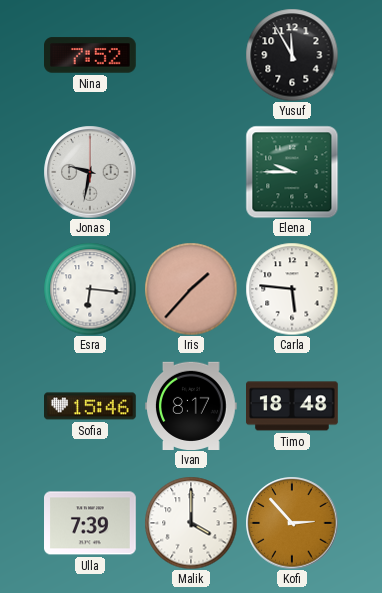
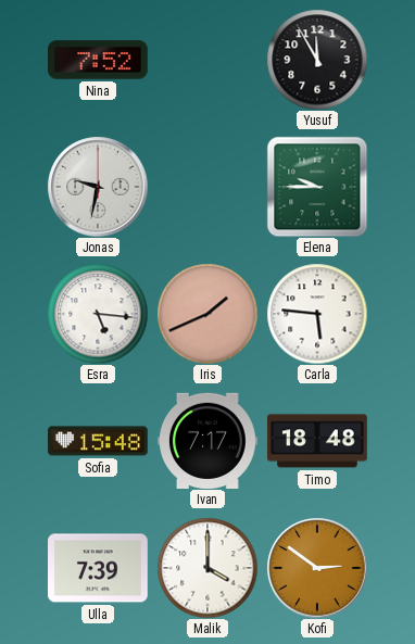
Esra: 6:16 -> 5:16
Iris: 1:37 -> 1:41
Sofia: 15:46 -> 15:48
Ivan: 8:17 -> 7:17
Kofi: 2:53 -> 2:51
